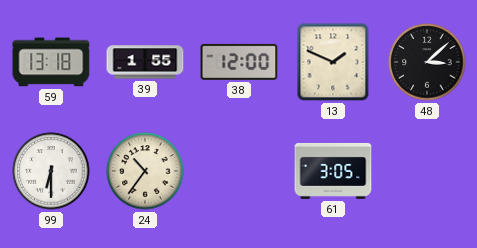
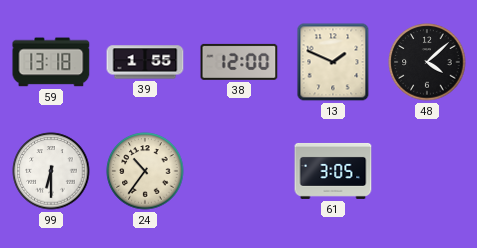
48: 3:08 -> 4:08
